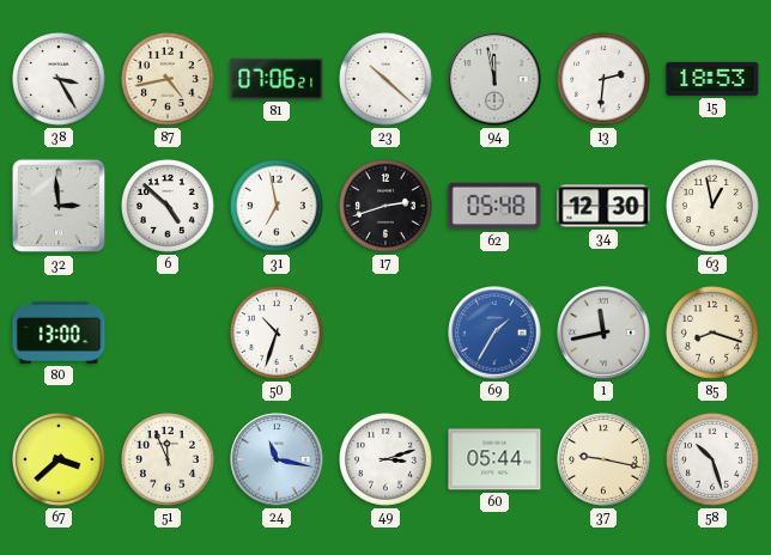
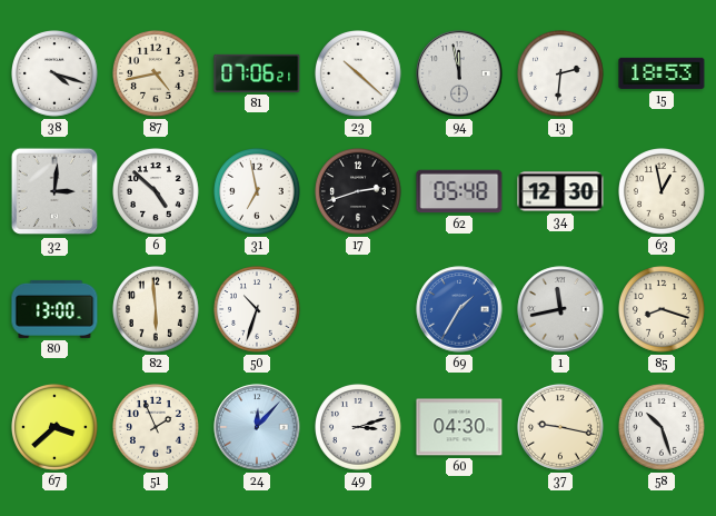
38: 3:25 -> 4:18
32: 2:59 -> 3:01
82: none -> 5:59
51: 11:56 -> 1:56
24: 11:17 -> 12:07
60: 05:44 -> 04:30
